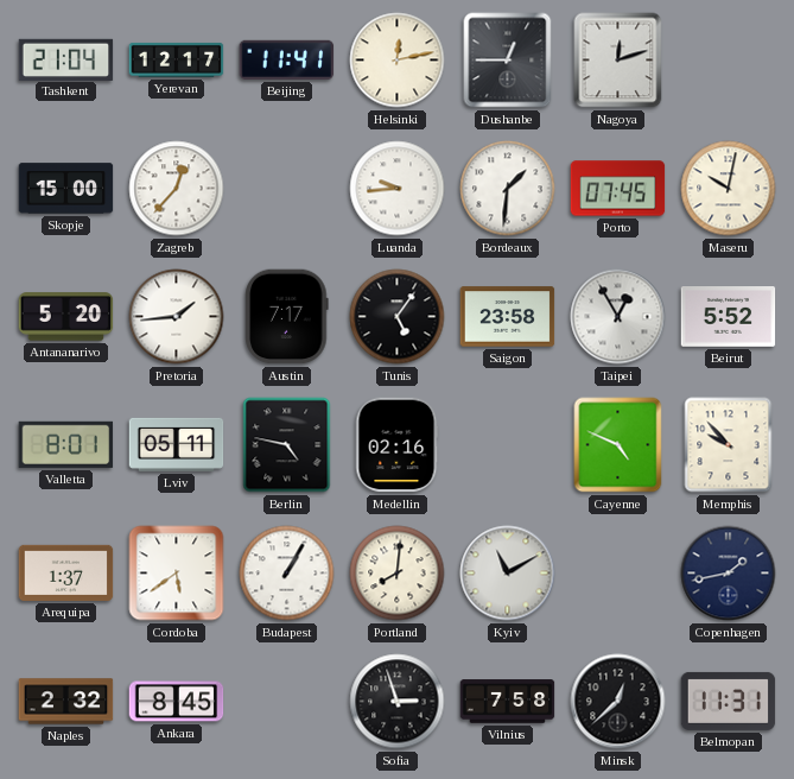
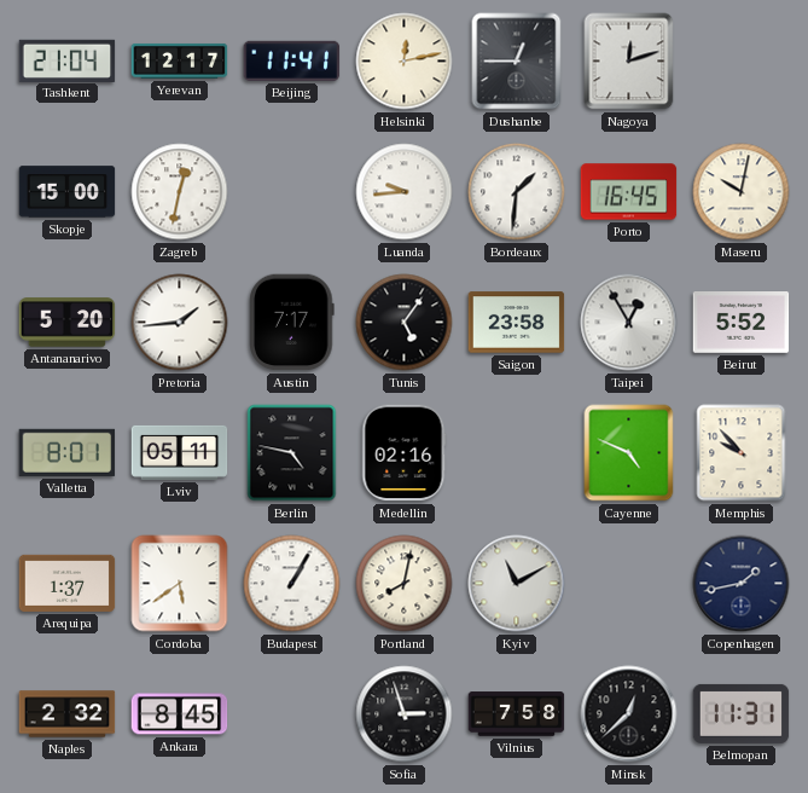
Zagreb: 12:37 -> 12:32
Porto: 07:45 -> 16:45
Portland: 8:01 -> 8:02
